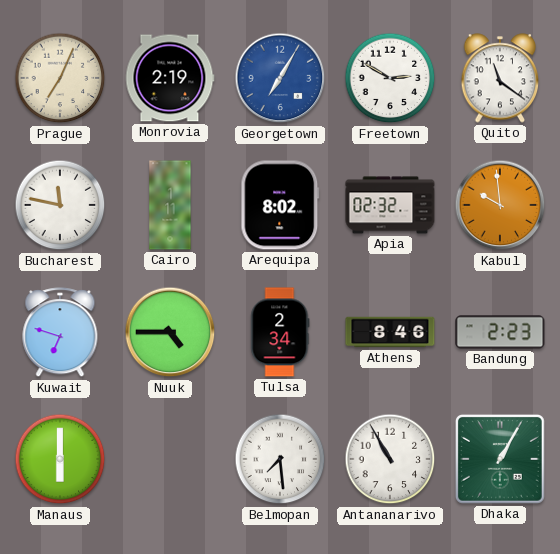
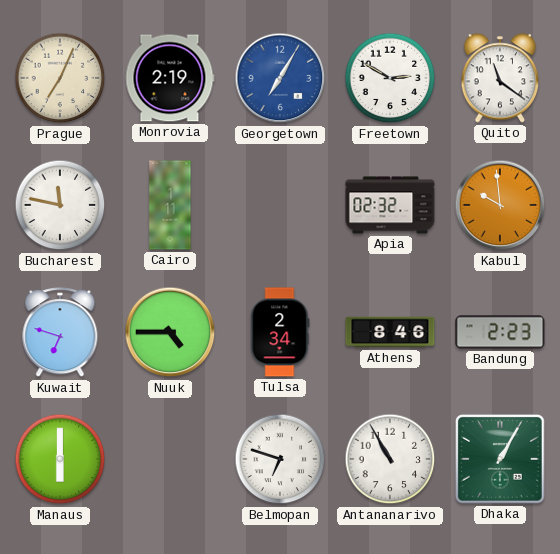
Arequipa: 8:02 -> none
Belmopan: 7:29 -> 6:48
